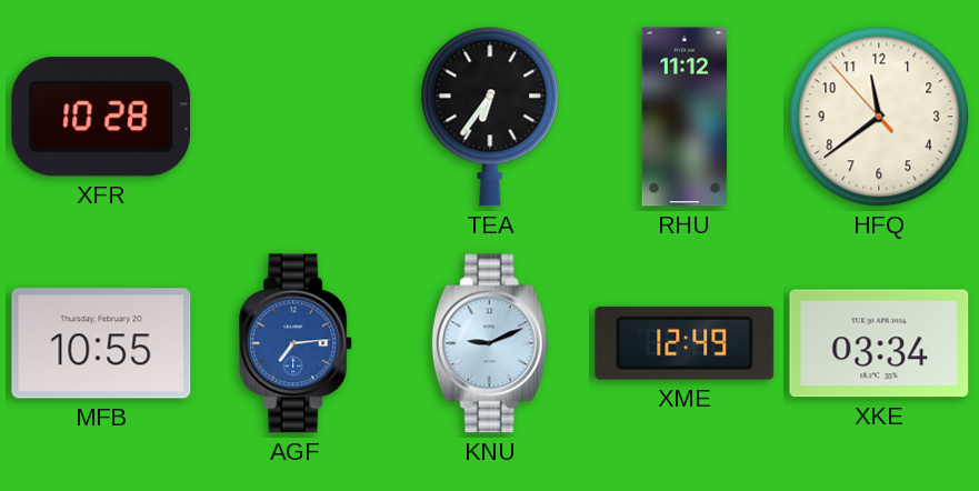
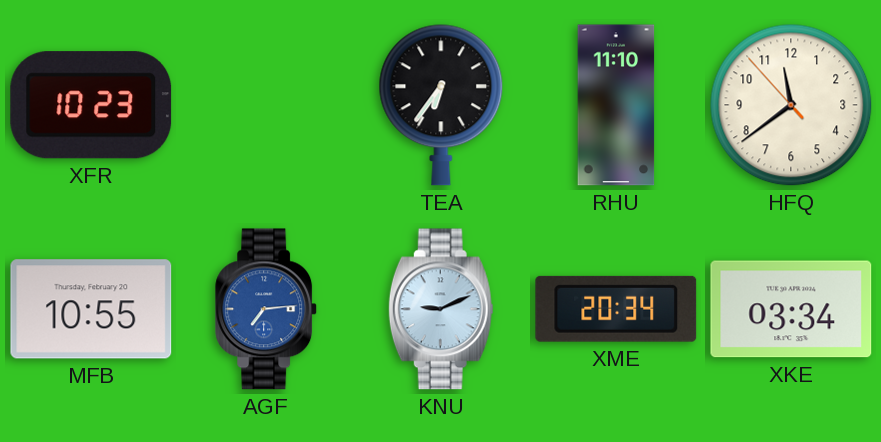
XFR: 10:28 -> 10:23
RHU: 11:12 -> 11:10
XME: 12:49 -> 20:34
